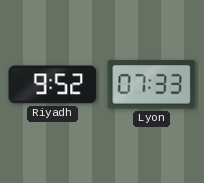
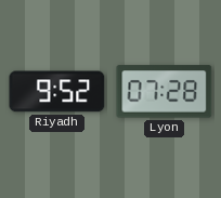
Lyon: 07:33 -> 07:28
